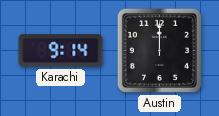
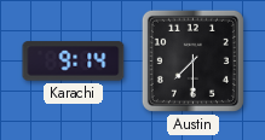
Austin: 12:00 -> 7:30
